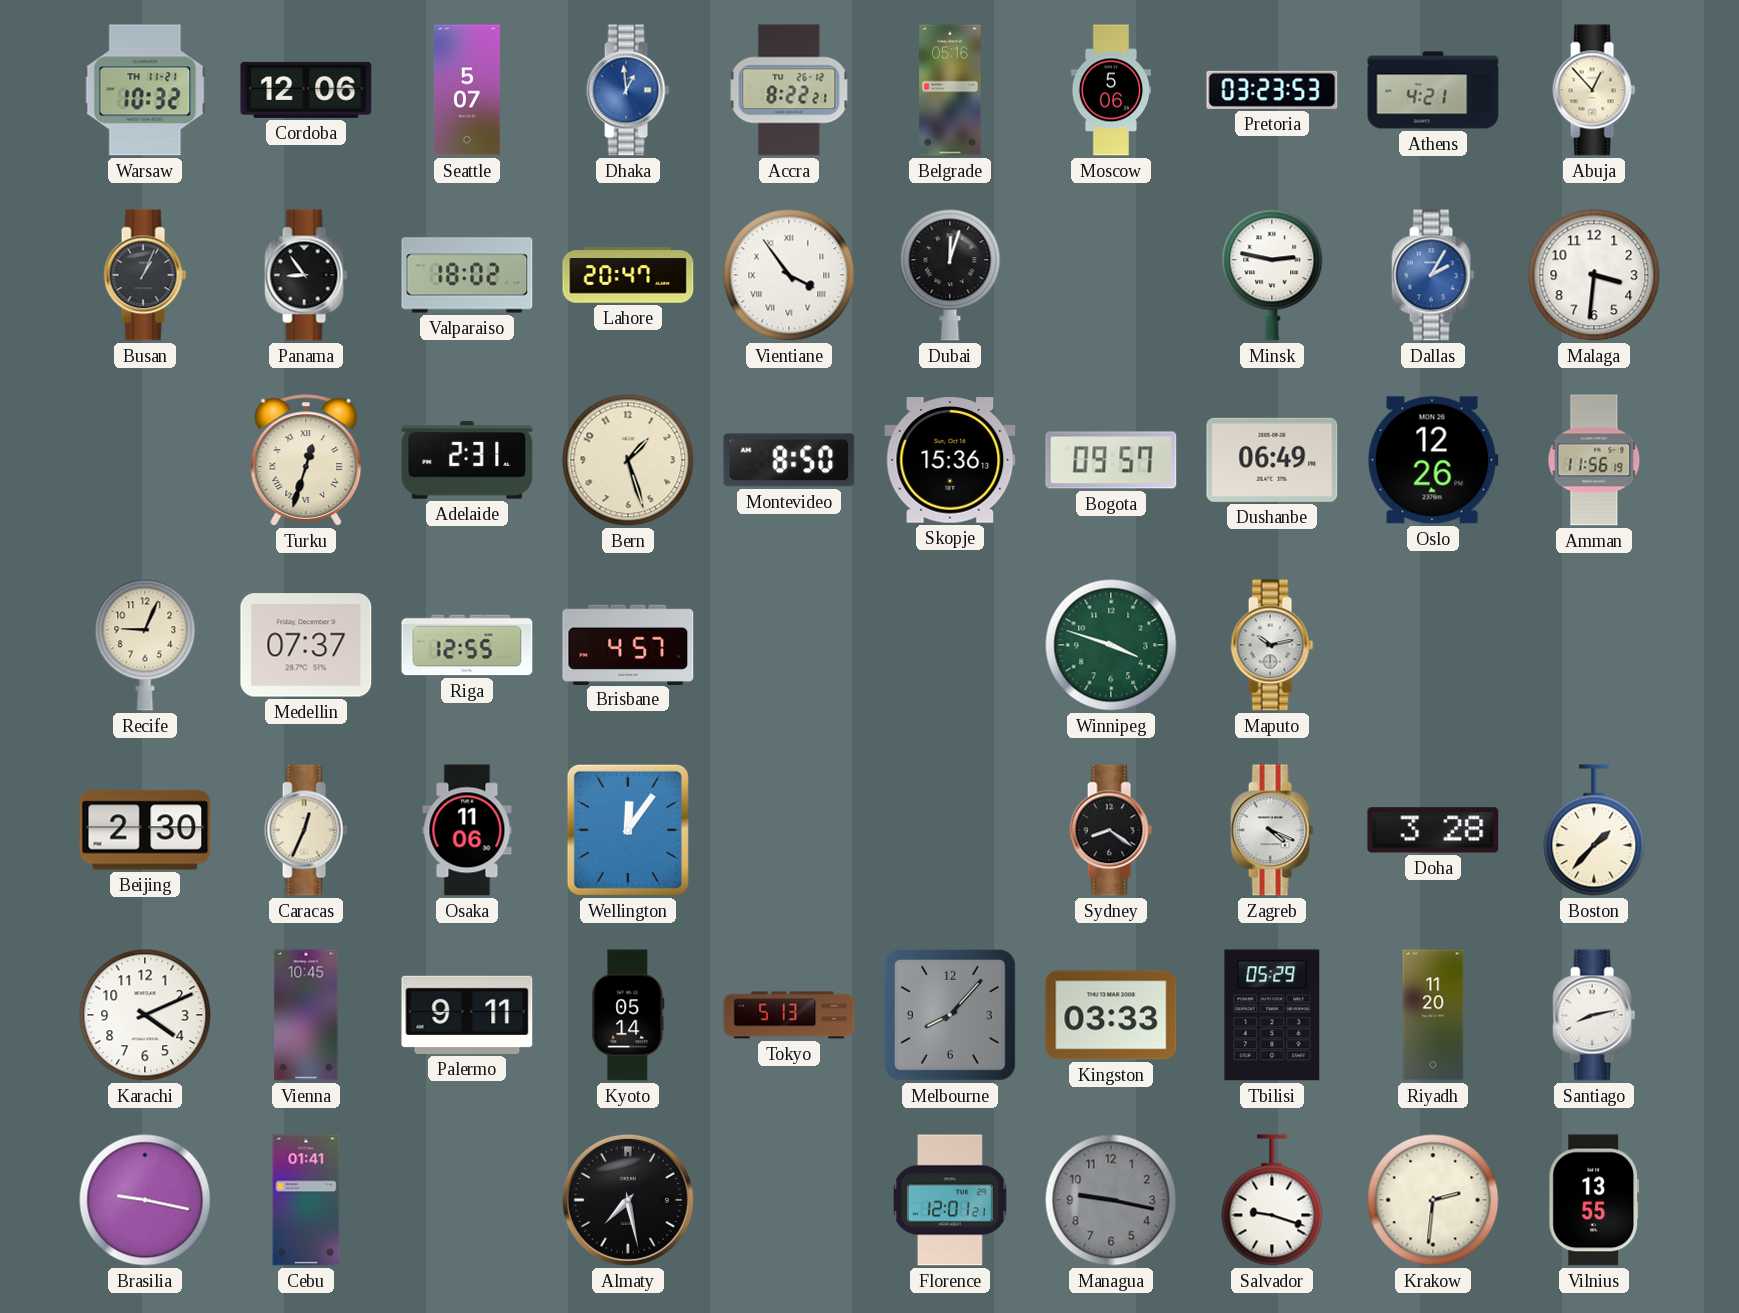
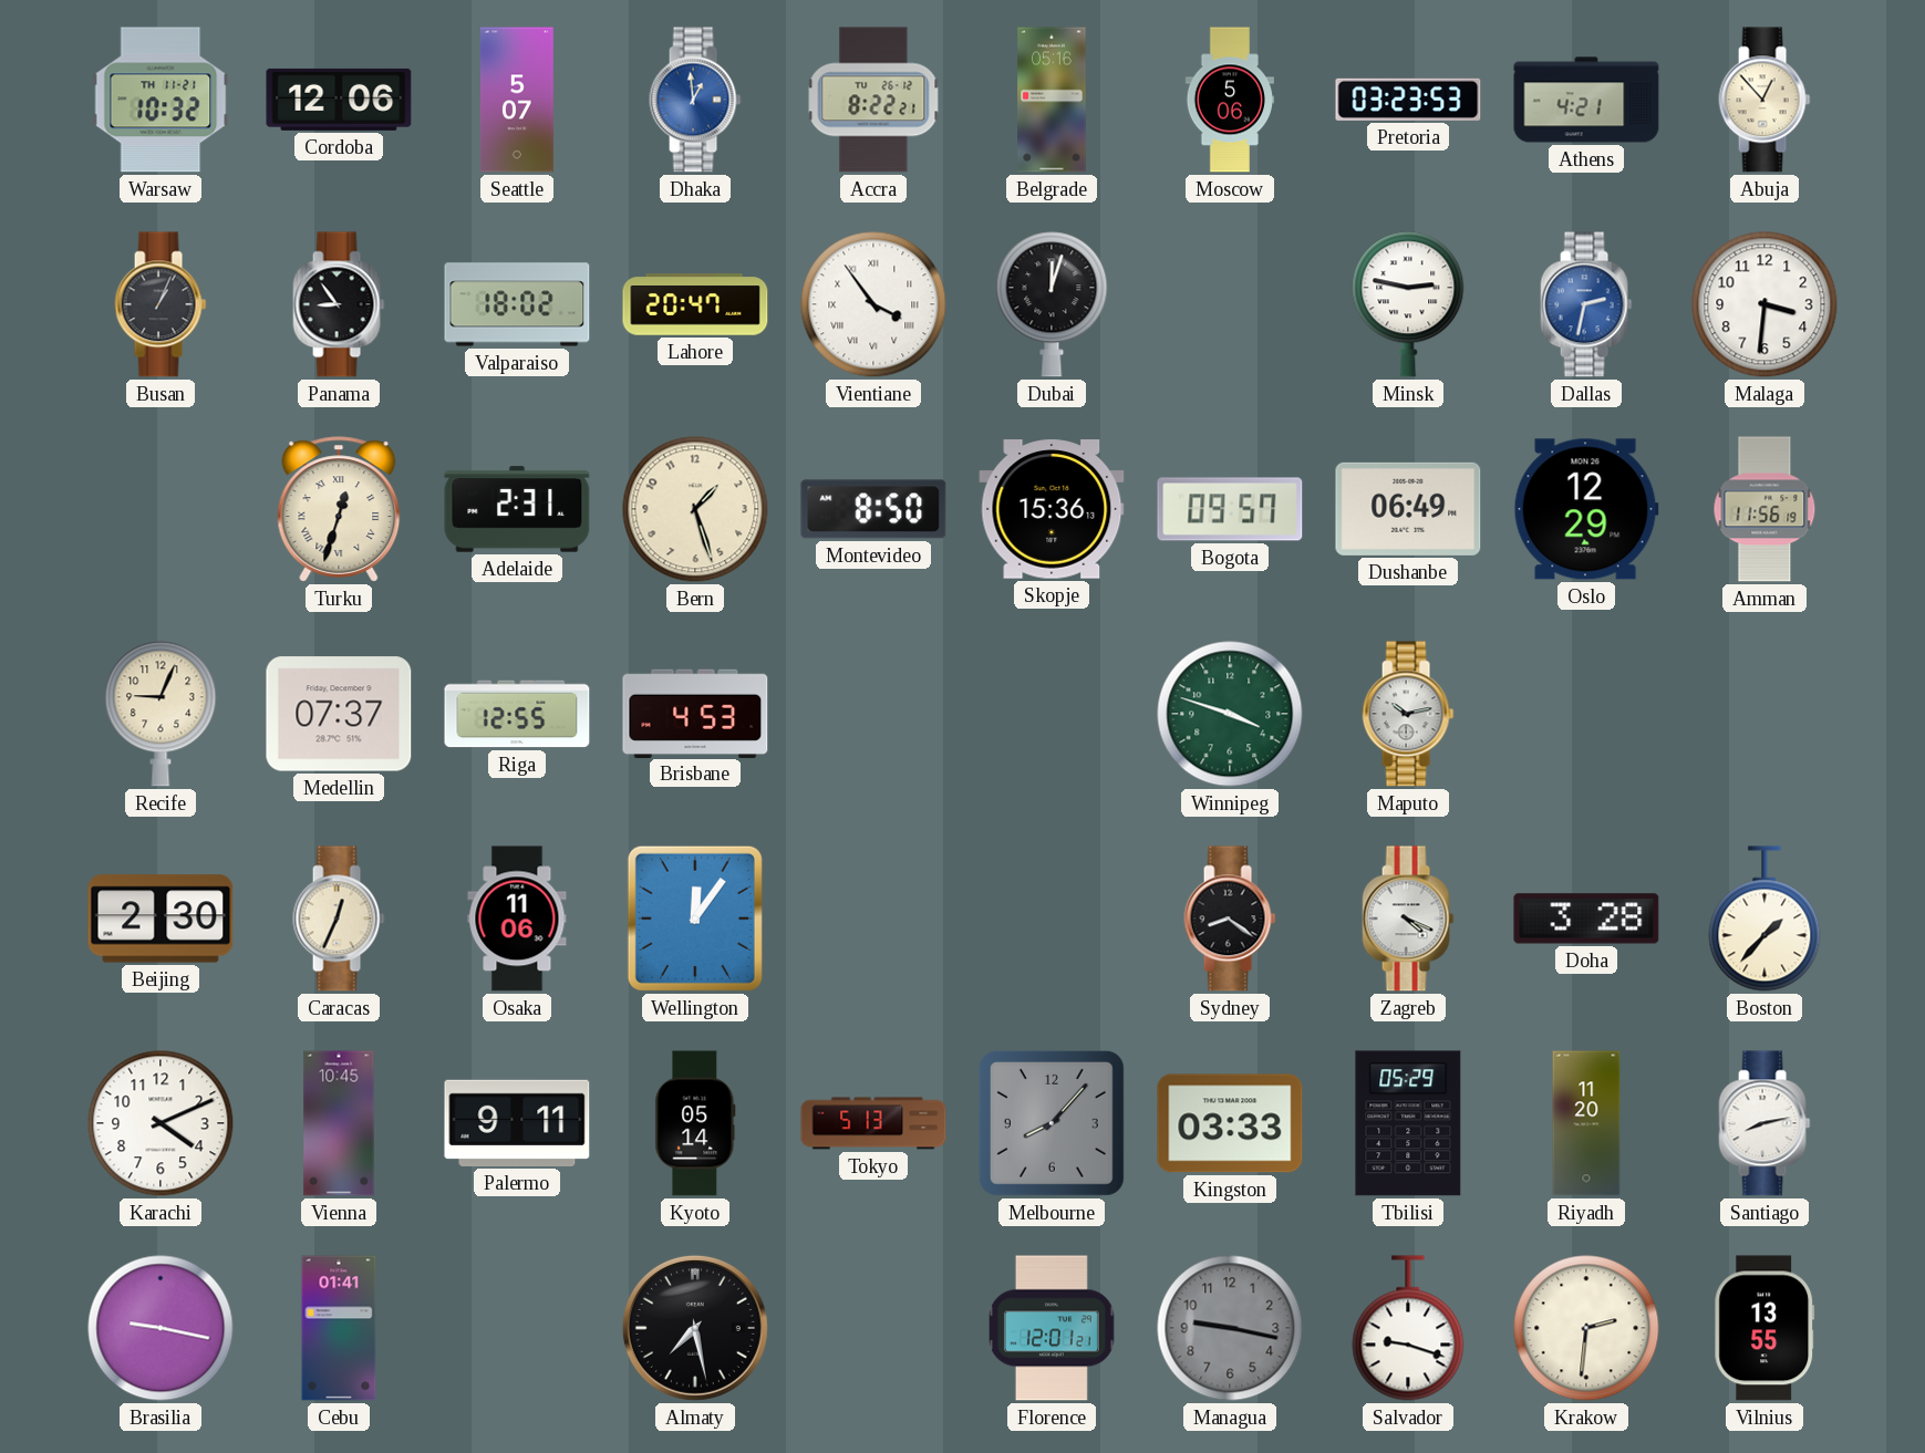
Dallas: 2:05 -> 2:32
Oslo: 12:26 -> 12:29
Brisbane: 4:57 -> 4:53
